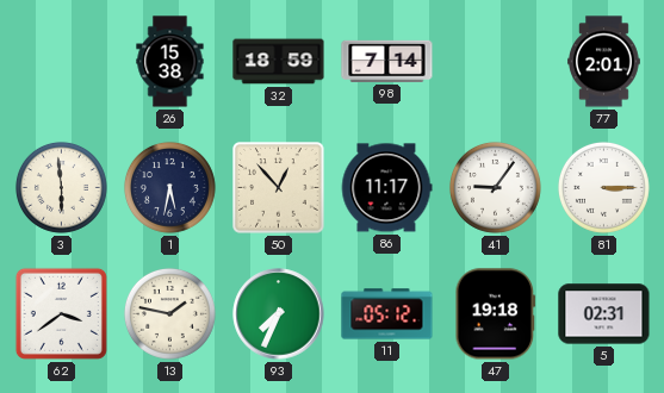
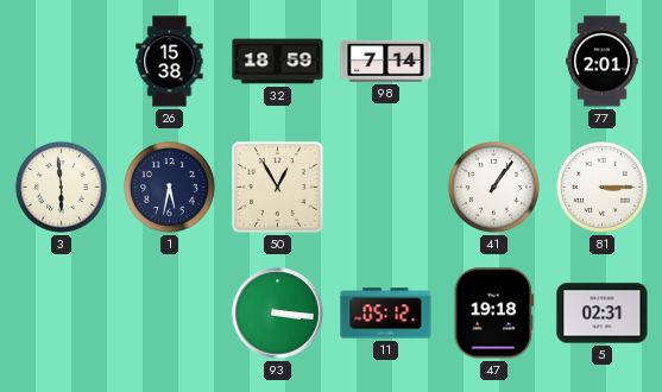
50: 12:53 -> 12:55
86: 11:17 -> none
41: 9:06 -> 1:06
62: 3:39 -> none
13: 1:47 -> none
93: 7:34 -> 3:16
